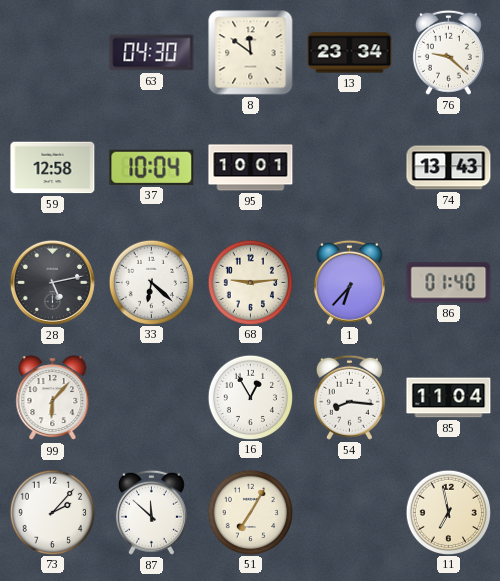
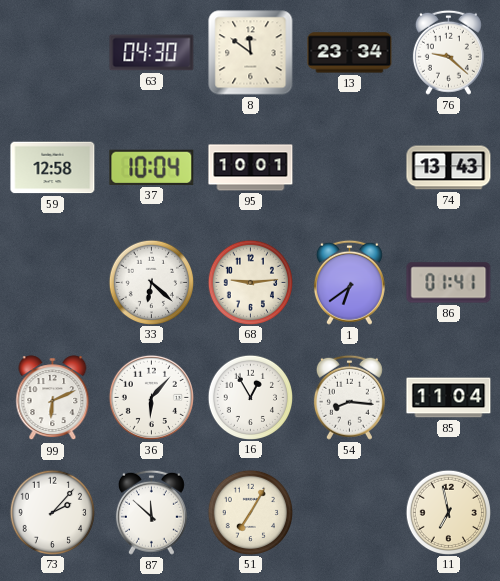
28: 5:13 -> none
1: 6:37 -> 6:39
86: 01:40 -> 01:41
99: 6:07 -> 6:11
36: none -> 6:07
